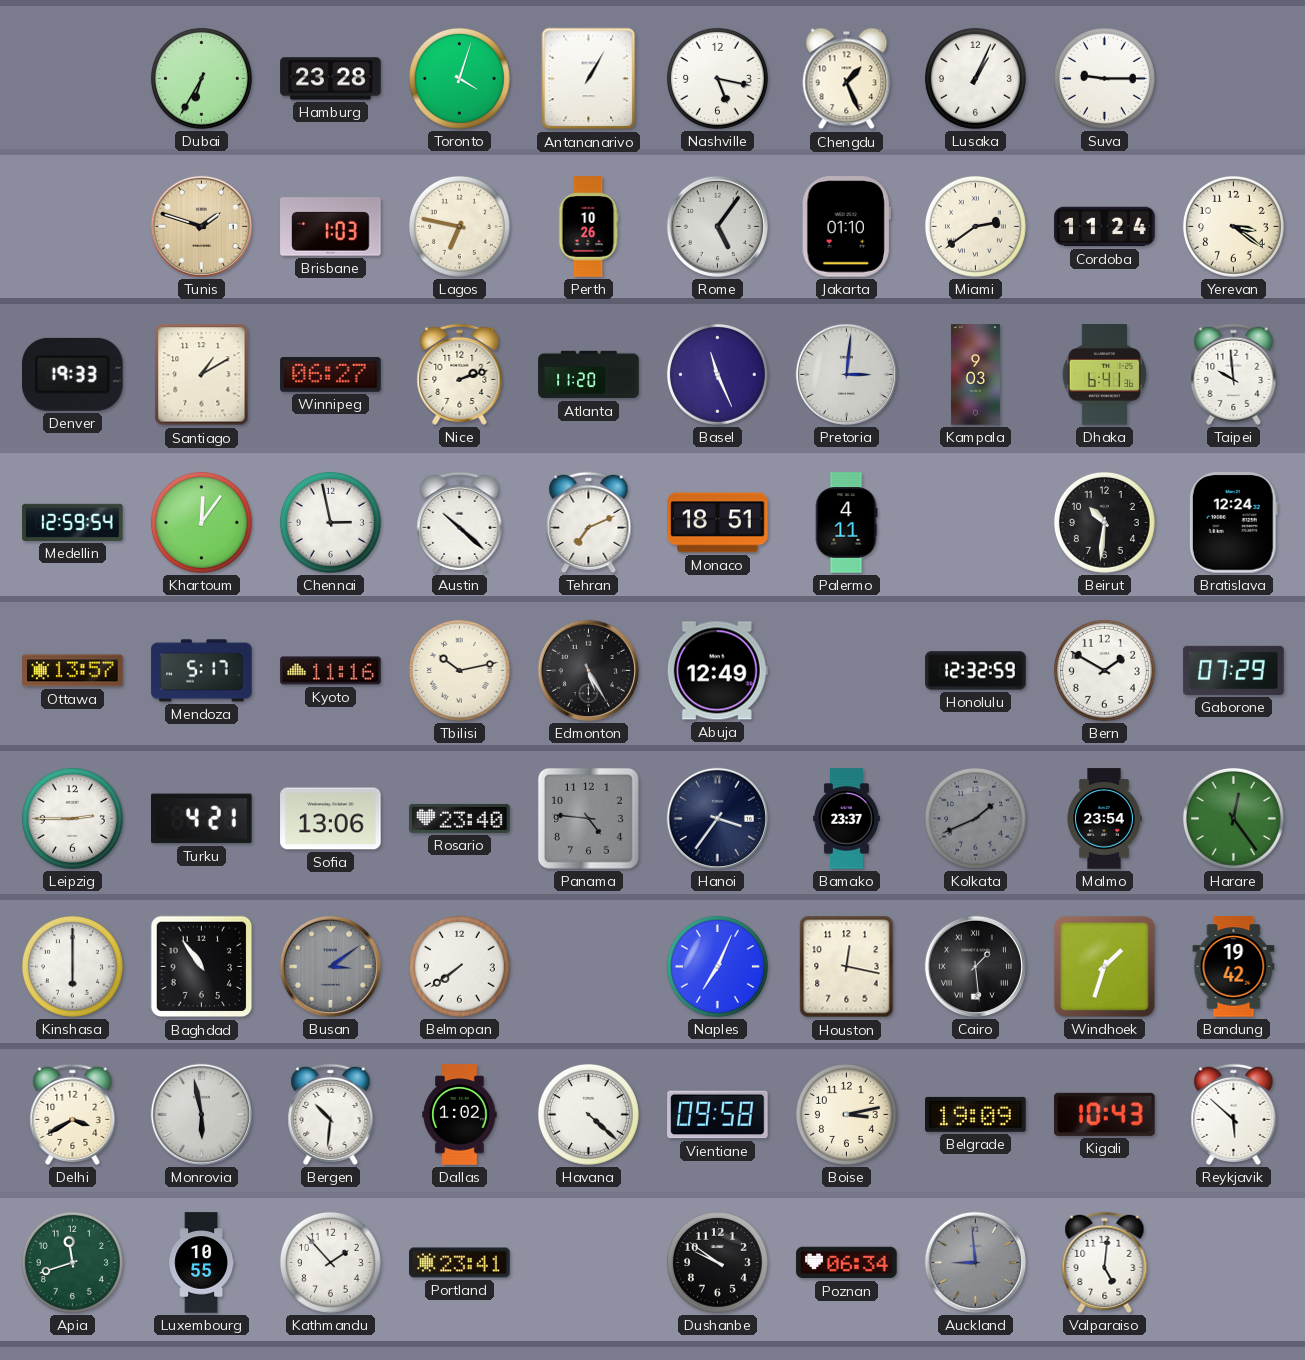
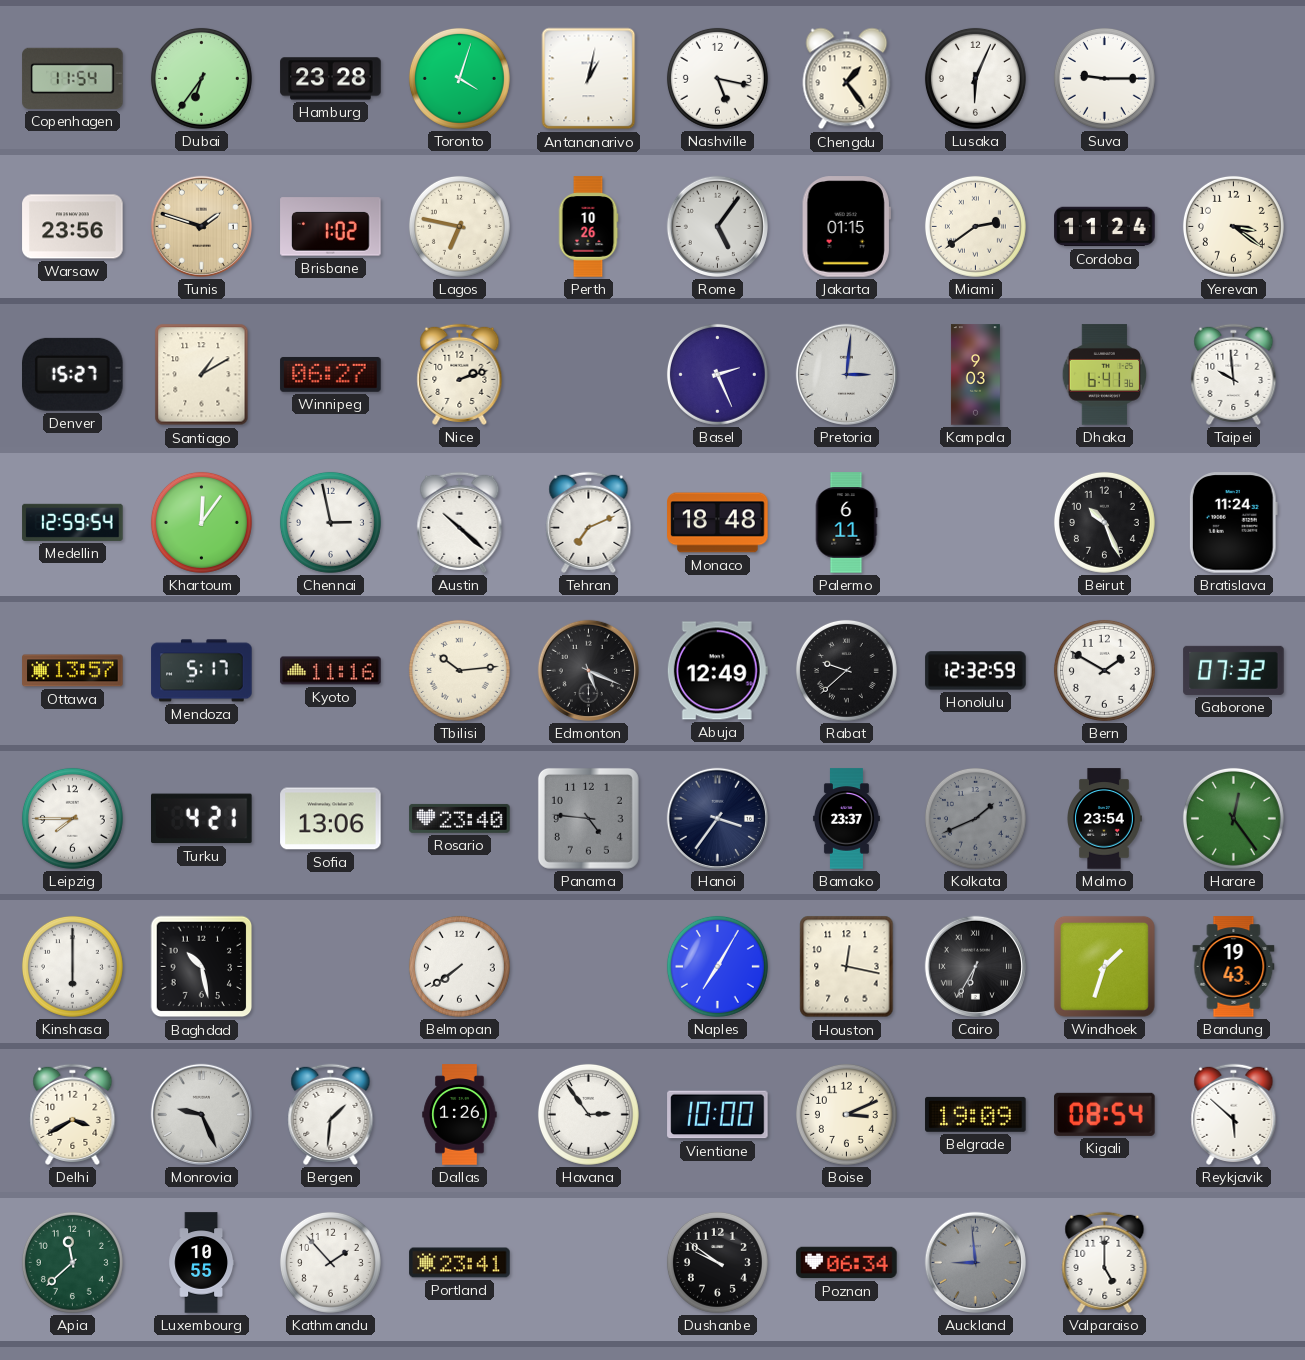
Copenhagen: none -> 11:54
Dubai: 6:35 -> 6:36
Antananarivo: 1:05 -> 1:02
Chengdu: 1:26 -> 1:24
Lusaka: 1:04 -> 6:04
Warsaw: none -> 23:56
Brisbane: 1:03 -> 1:02
Jakarta: 01:10 -> 01:15
Denver: 19:33 -> 15:27
Atlanta: 11:20 -> none
Basel: 11:26 -> 2:26
Monaco: 18:51 -> 18:48
Palermo: 4:11 -> 6:11
Beirut: 10:31 -> 10:26
Bratislava: 12:24 -> 11:24
Tbilisi: 10:13 -> 10:14
Edmonton: 5:25 -> 5:19
Rabat: none -> 9:38
Gaborone: 07:29 -> 07:32
Leipzig: 2:45 -> 7:45
Baghdad: 10:54 -> 10:28
Busan: 3:09 -> none
Naples: 7:04 -> 7:05
Cairo: 1:29 -> 6:35
Bandung: 19:42 -> 19:43
Monrovia: 5:58 -> 9:26
Bergen: 10:31 -> 1:31
Dallas: 1:02 -> 1:26
Havana: 4:22 -> 2:54
Vientiane: 09:58 -> 10:00
Boise: 3:13 -> 3:11
Kigali: 10:43 -> 08:54
Apia: 11:42 -> 11:38
Valparaiso: 5:01 -> 5:00
